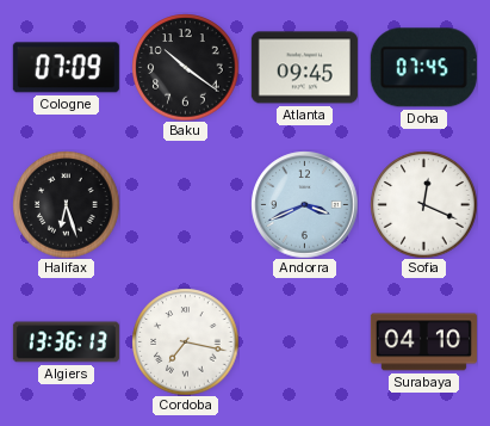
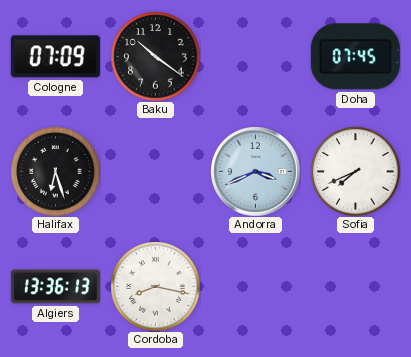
Atlanta: 09:45 -> none
Sofia: 12:19 -> 7:41
Cordoba: 7:17 -> 8:17
Surabaya: 04:10 -> none
